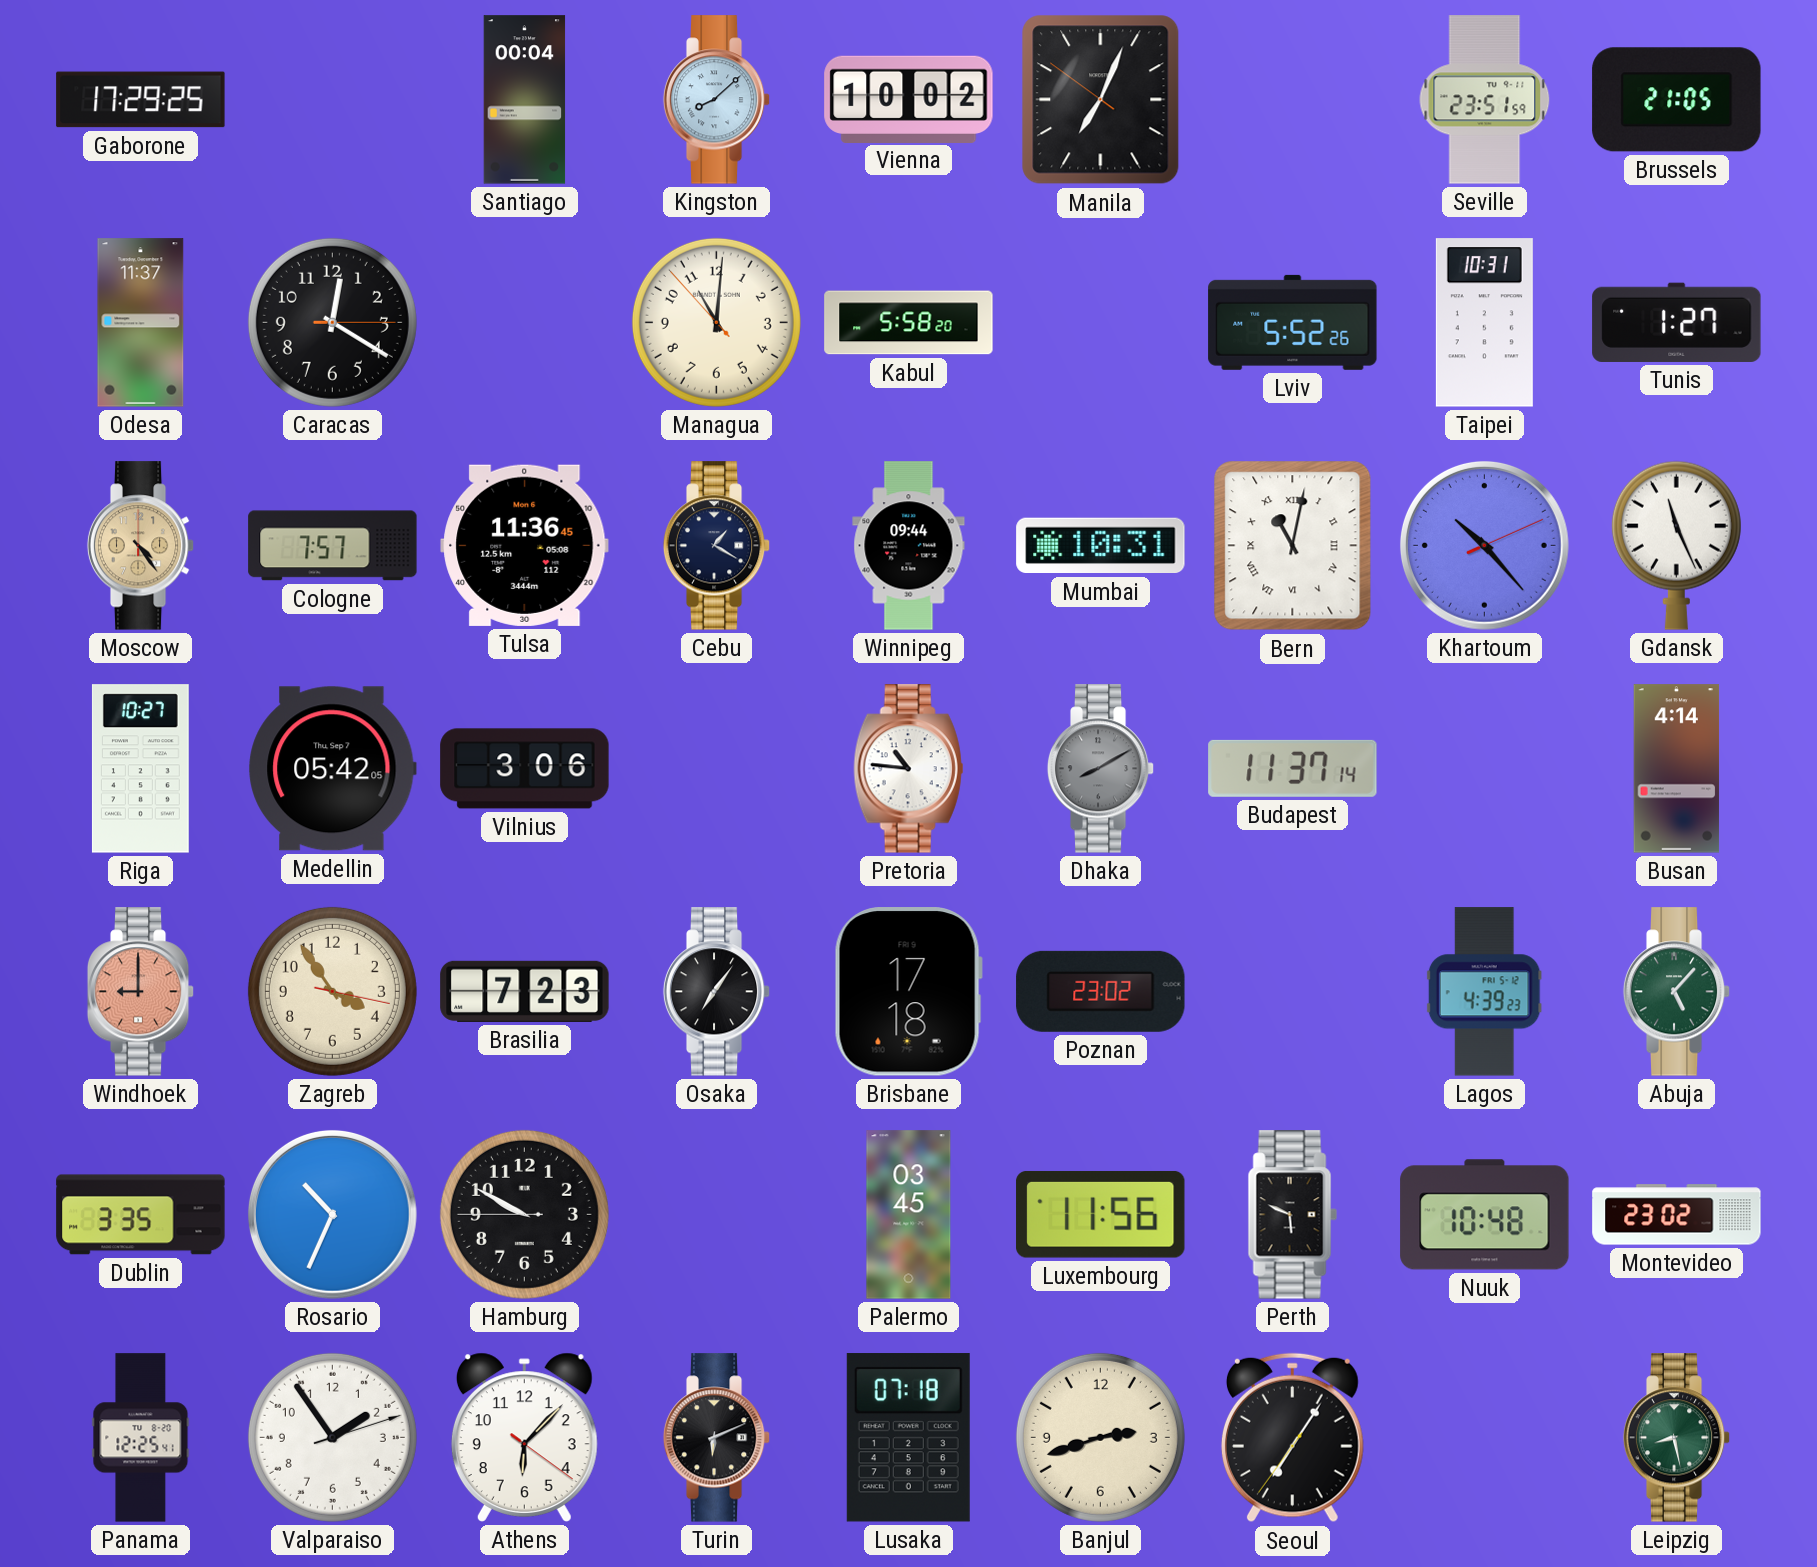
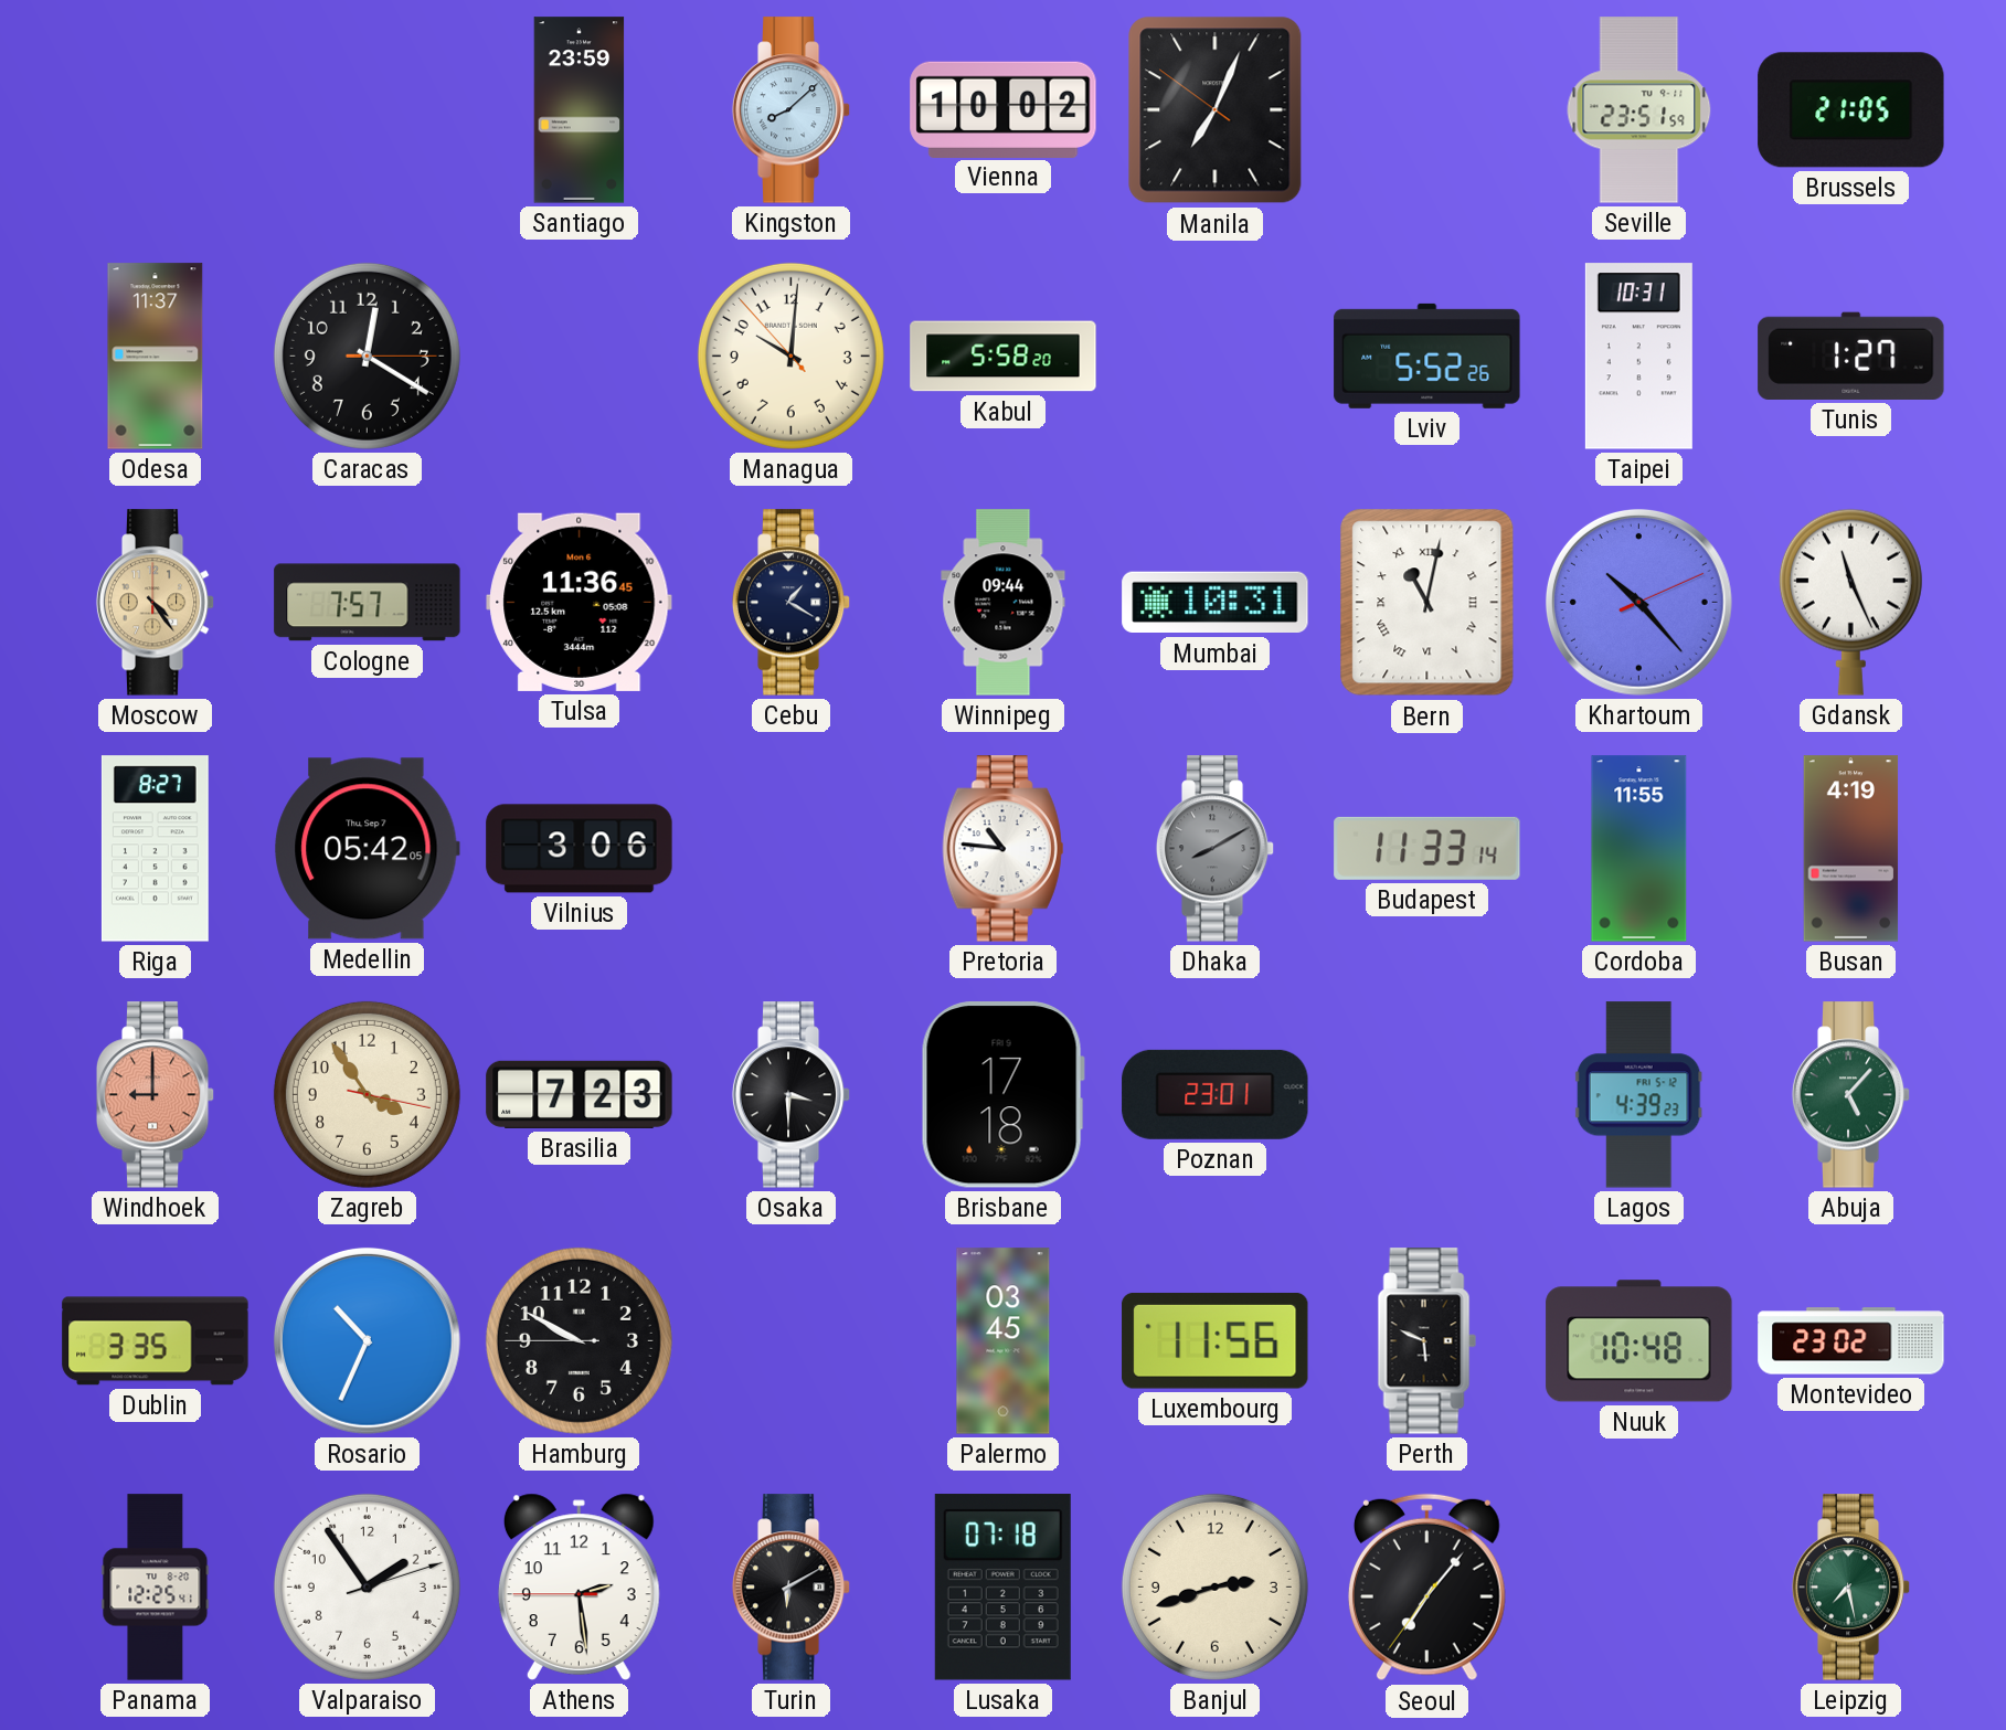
Gaborone: 17:29 -> none
Santiago: 00:04 -> 23:59
Managua: 11:00 -> 10:00
Riga: 10:27 -> 8:27
Budapest: 11:37 -> 11:33
Cordoba: none -> 11:55
Busan: 4:14 -> 4:19
Osaka: 7:06 -> 3:30
Poznan: 23:02 -> 23:01
Athens: 6:07 -> 2:28
Turin: 6:11 -> 6:10
Seoul: 7:05 -> 7:06
Leipzig: 8:28 -> 7:28
